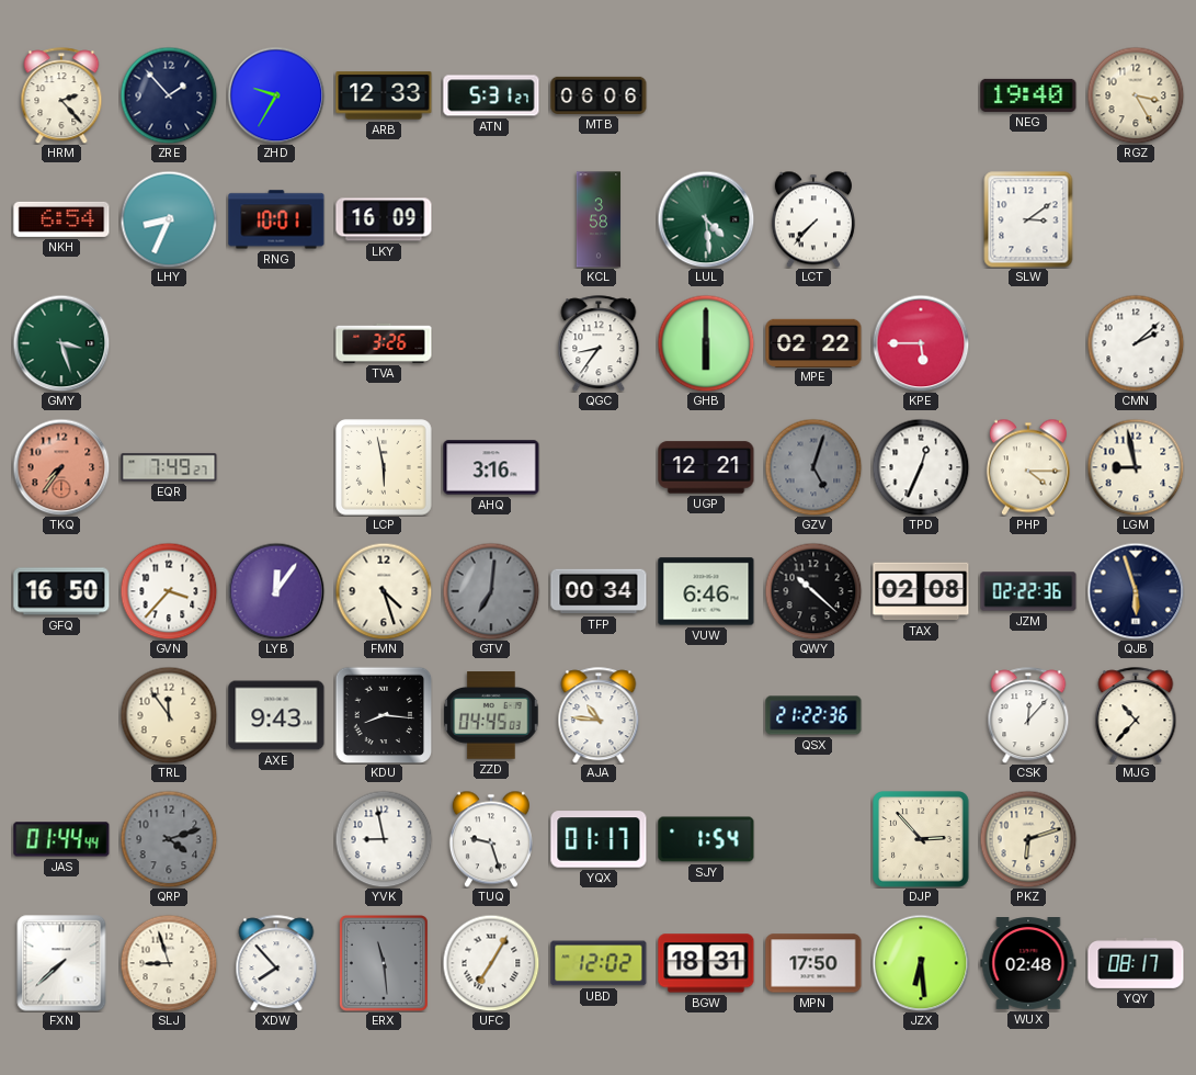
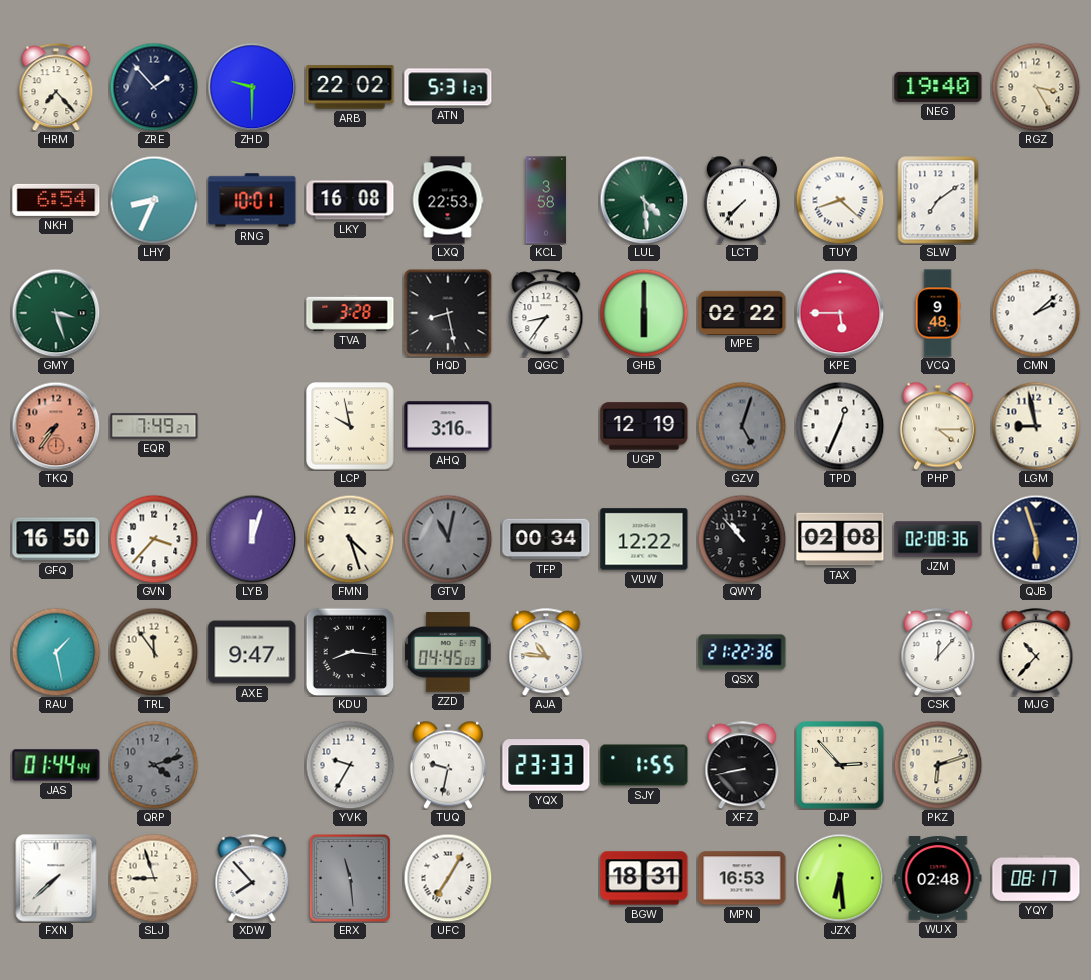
HRM: 2:23 -> 7:23
ZHD: 9:35 -> 9:30
ARB: 12:33 -> 22:02
MTB: 06:06 -> none
LKY: 16:09 -> 16:08
LXQ: none -> 22:53
TUY: none -> 8:22
SLW: 3:09 -> 7:09
TVA: 3:26 -> 3:28
HQD: none -> 8:28
VCQ: none -> 9:48
LCP: 5:58 -> 9:58
UGP: 12:21 -> 12:19
LYB: 12:06 -> 12:03
GTV: 7:01 -> 11:02
VUW: 6:46 -> 12:22
QWY: 10:22 -> 10:53
JZM: 02:22 -> 02:08
RAU: none -> 1:28
AXE: 9:43 -> 9:47
YVK: 8:58 -> 9:35
TUQ: 9:27 -> 9:32
YQX: 01:17 -> 23:33
SJY: 1:54 -> 1:55
XFZ: none -> 8:43
UBD: 12:02 -> none
MPN: 17:50 -> 16:53
